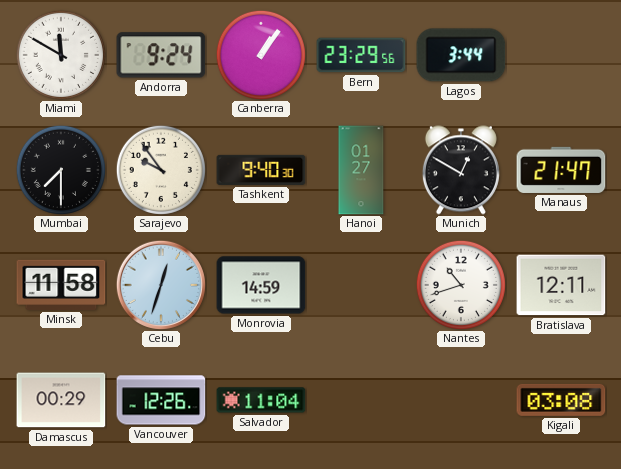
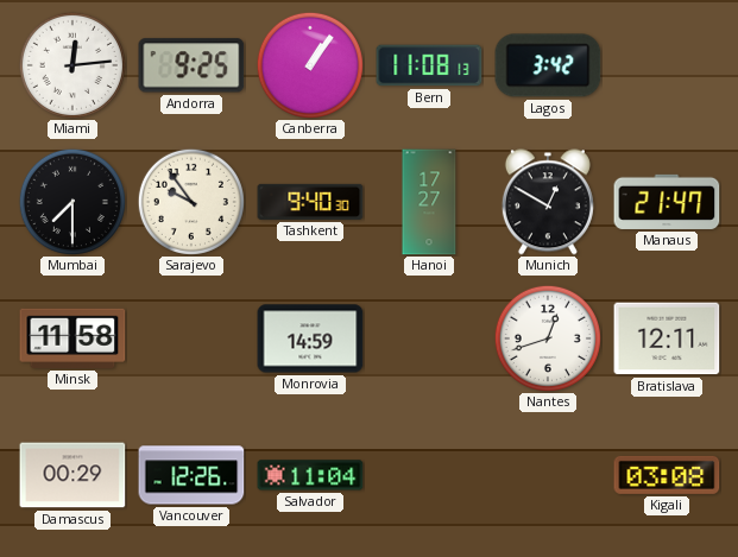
Miami: 11:50 -> 12:14
Andorra: 9:24 -> 9:25
Bern: 23:29 -> 11:08
Lagos: 3:44 -> 3:42
Hanoi: 01:27 -> 17:27
Cebu: 12:33 -> none
Nantes: 10:42 -> 12:42
